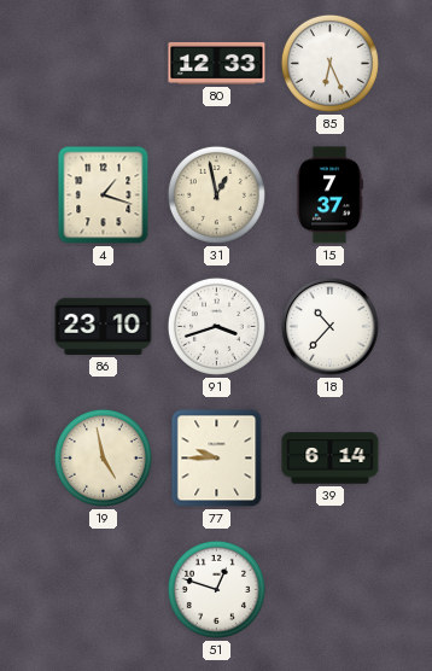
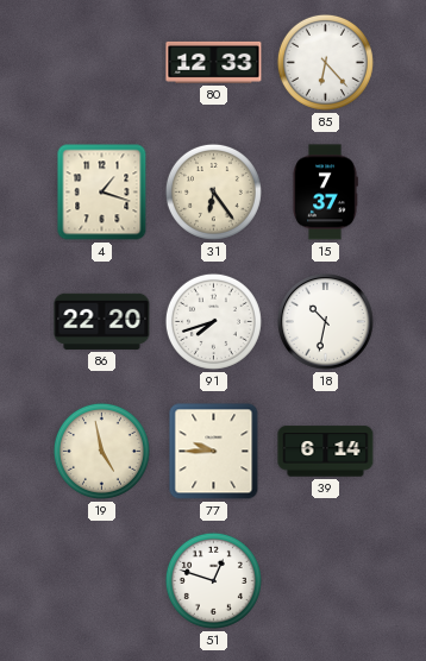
85: 6:26 -> 6:23
31: 12:58 -> 6:24
86: 23:10 -> 22:20
91: 3:42 -> 7:42
18: 10:37 -> 10:32
